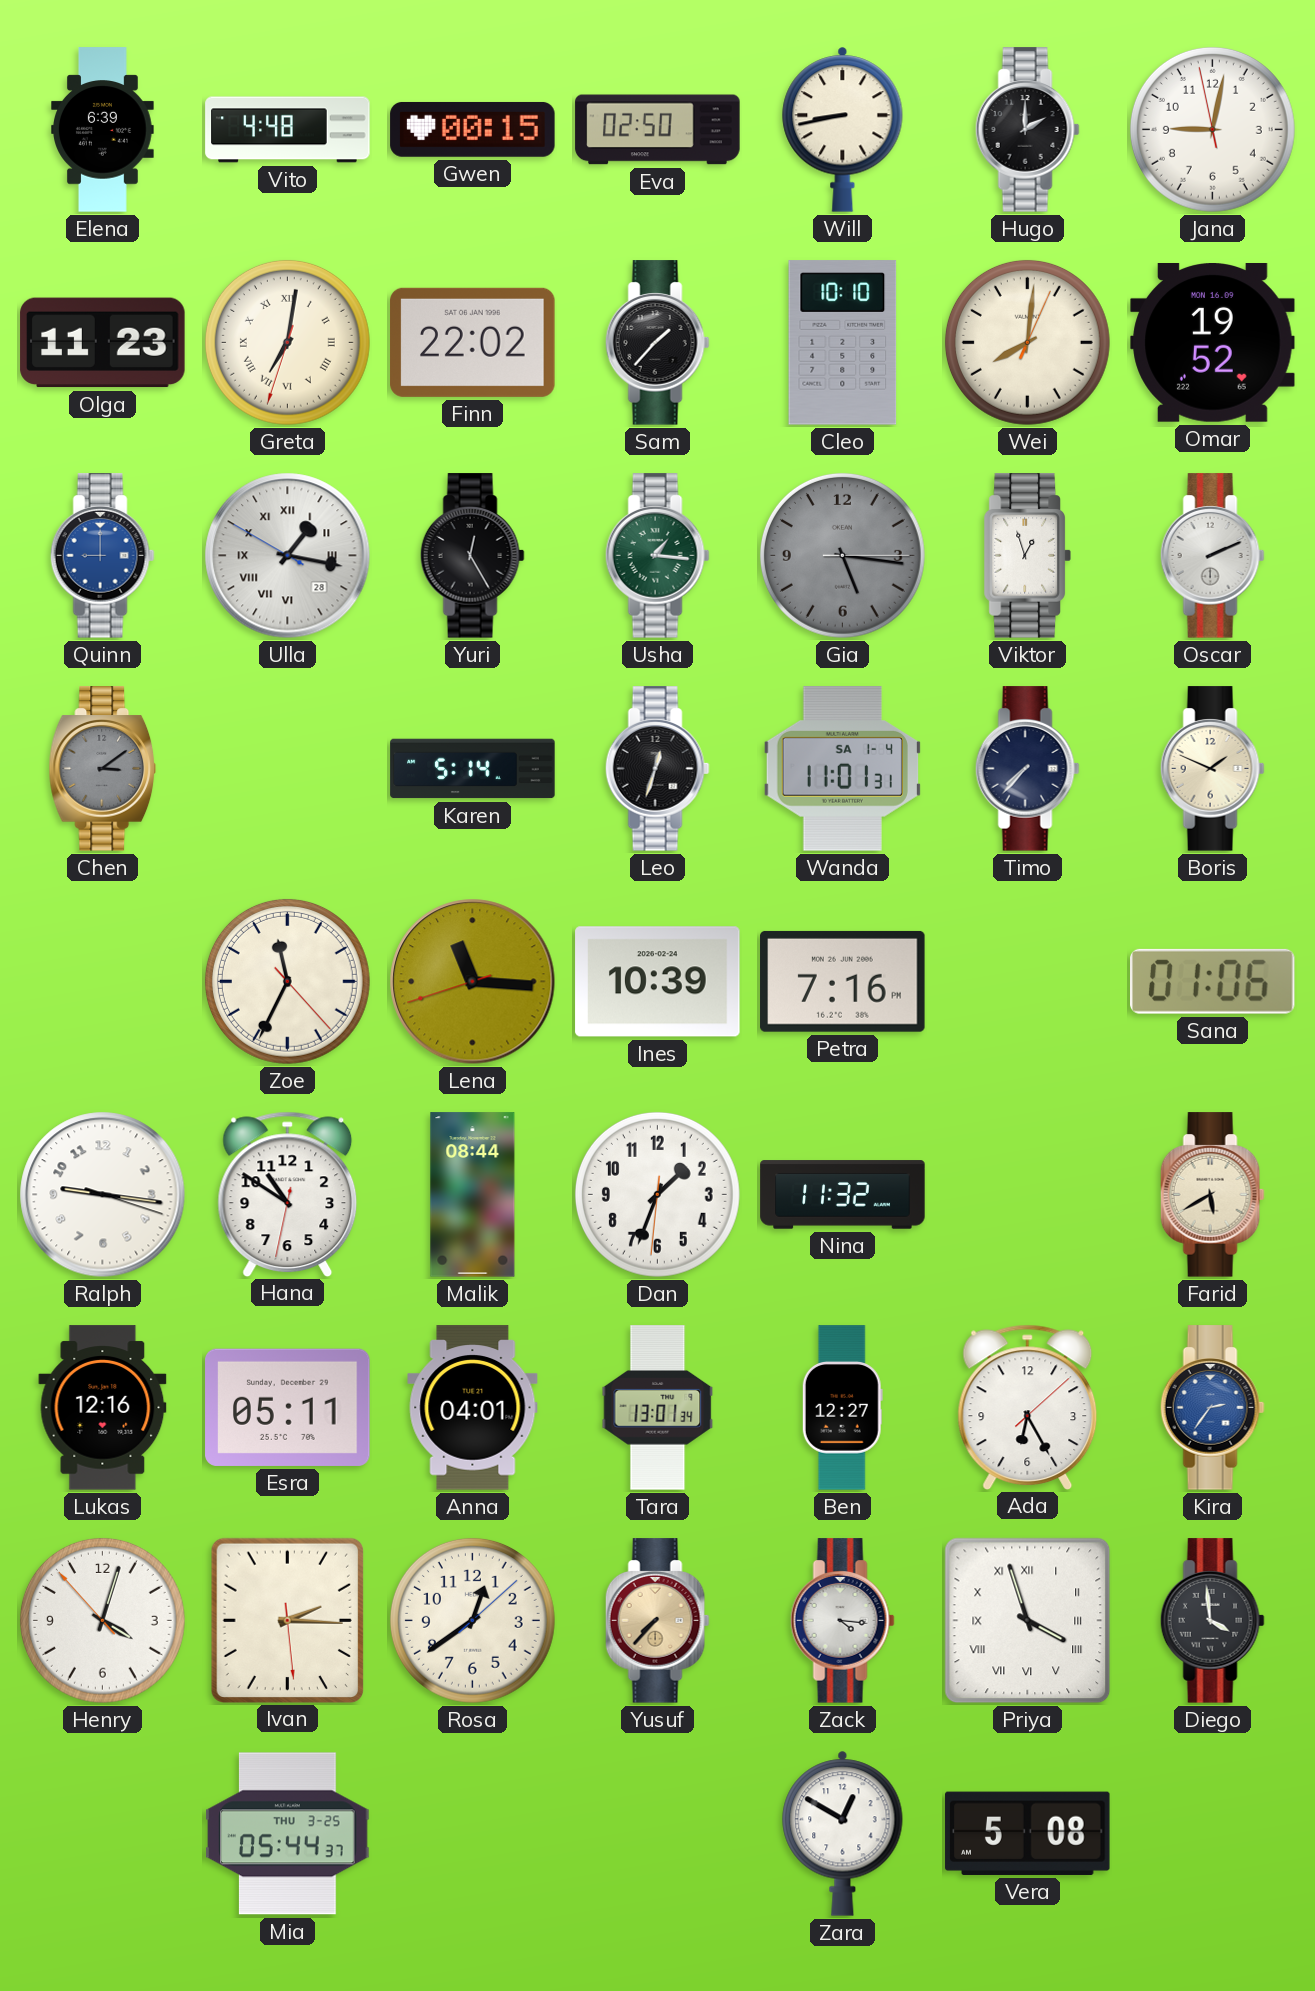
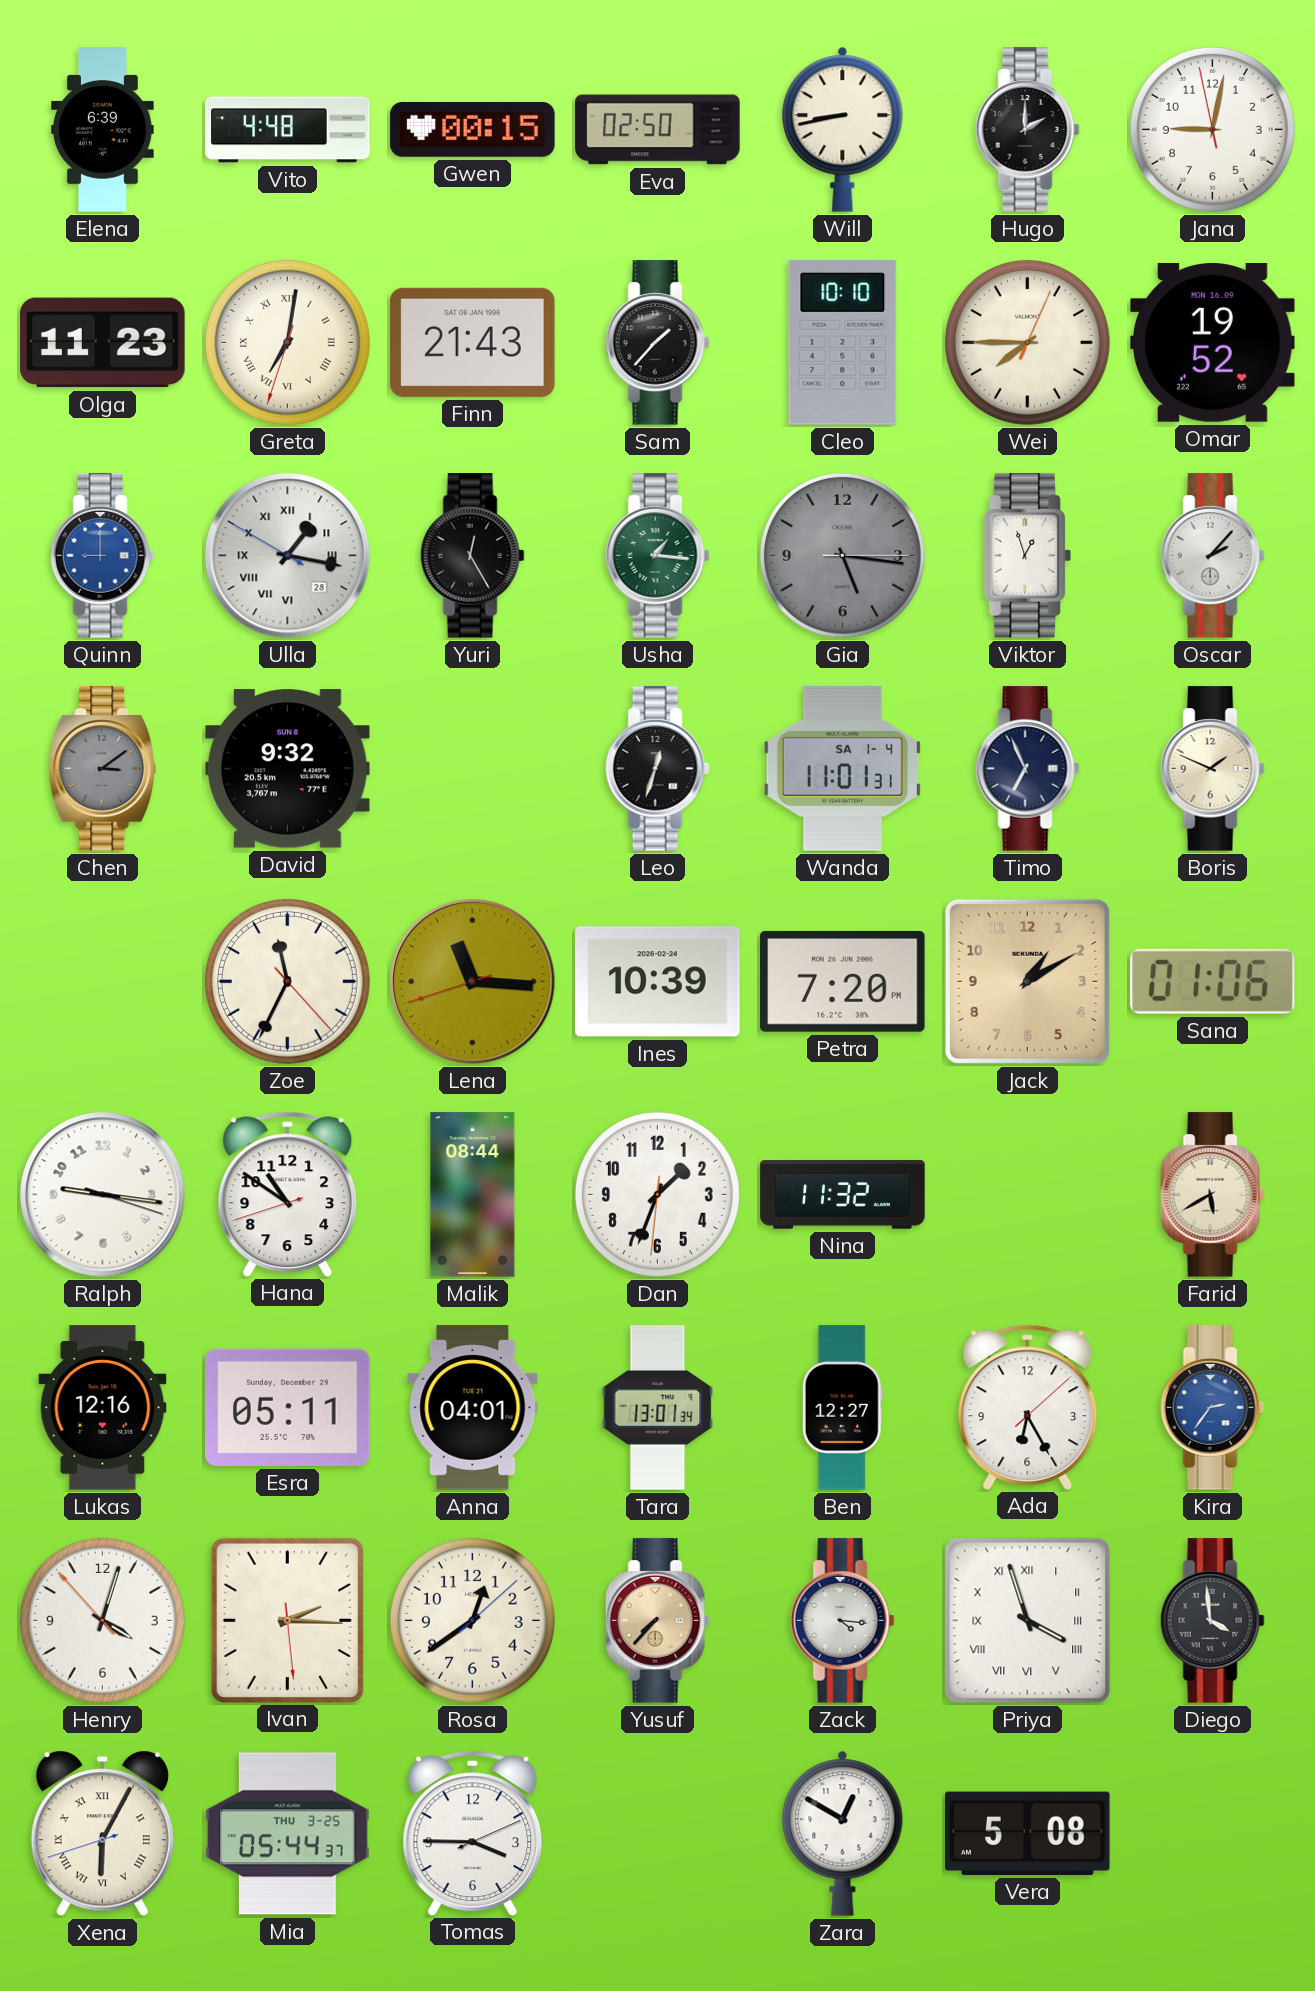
Finn: 22:02 -> 21:43
Wei: 8:01 -> 7:45
Oscar: 2:11 -> 2:07
David: none -> 9:32
Karen: 5:14 -> none
Timo: 7:37 -> 6:56
Petra: 7:16 -> 7:20
Jack: none -> 1:10
Hana: 10:50:32 -> 10:50:42
Xena: none -> 6:04
Tomas: none -> 3:45
